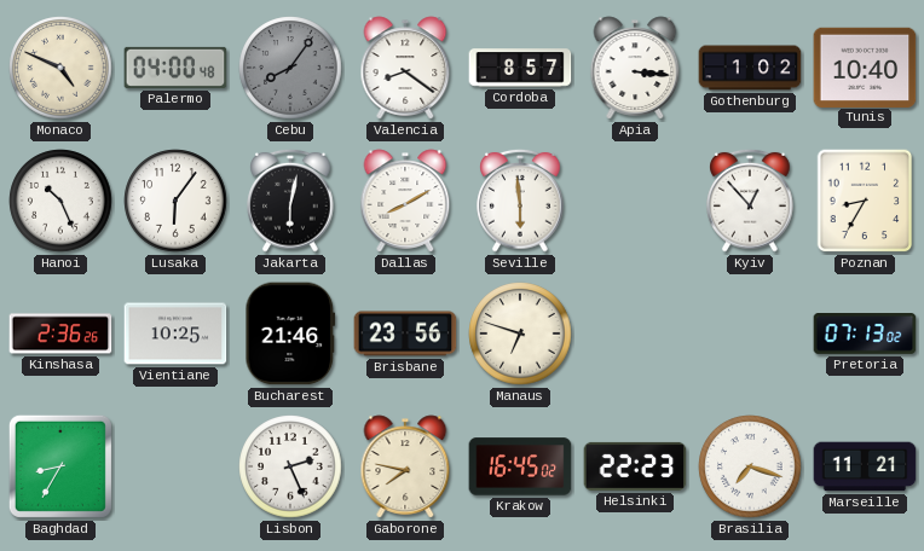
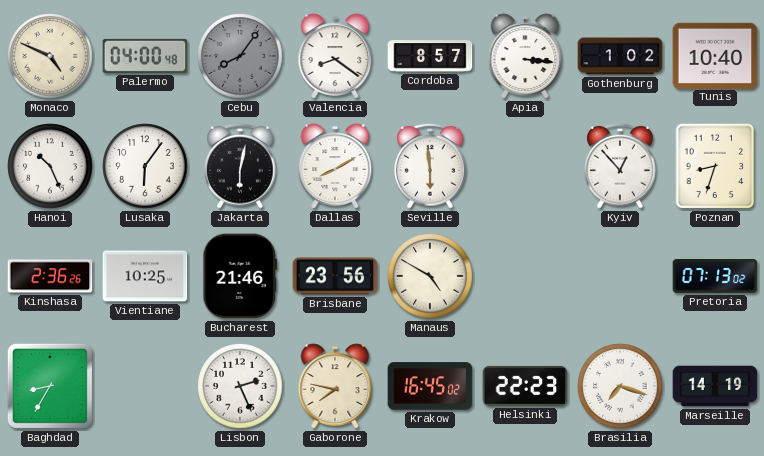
Poznan: 8:35 -> 8:33
Manaus: 6:48 -> 4:50
Marseille: 11:21 -> 14:19
